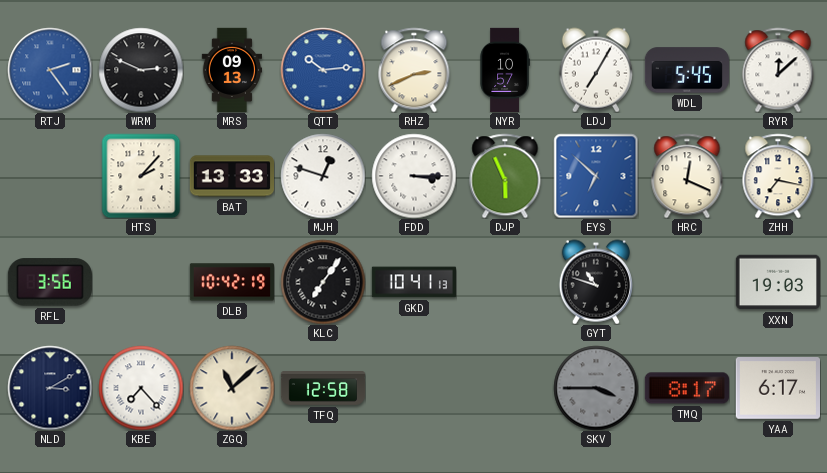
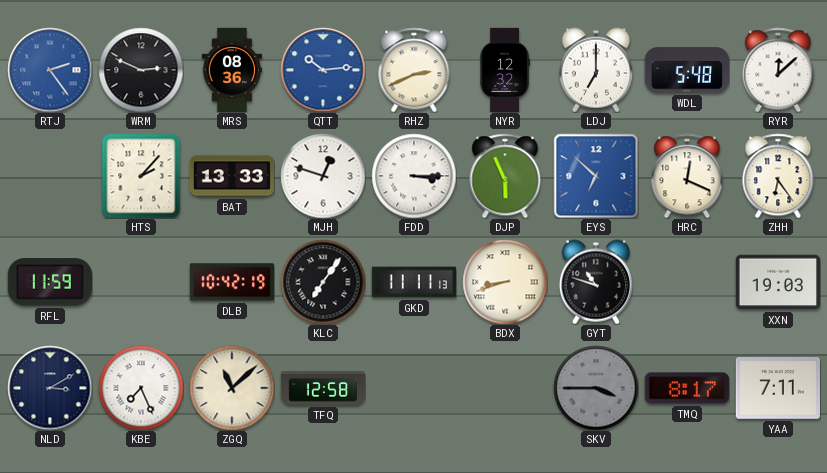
MRS: 09:13 -> 08:36
NYR: 10:57 -> 12:32
LDJ: 7:05 -> 7:00
WDL: 5:45 -> 5:48
ZHH: 7:17 -> 6:24
RFL: 3:56 -> 11:59
GKD: 10:41 -> 11:11
BDX: none -> 8:42
KBE: 7:23 -> 7:26
YAA: 6:17 -> 7:11
